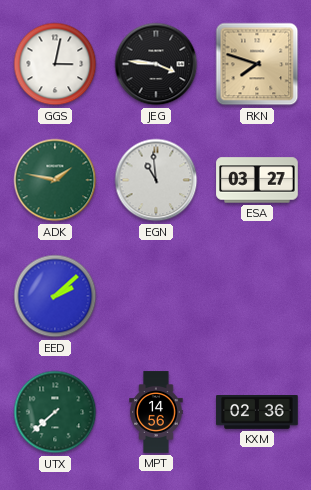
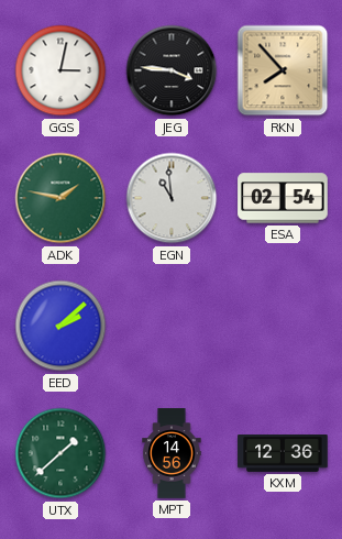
RKN: 7:48 -> 7:53
ESA: 03:27 -> 02:54
UTX: 7:38 -> 1:38
KXM: 02:36 -> 12:36
